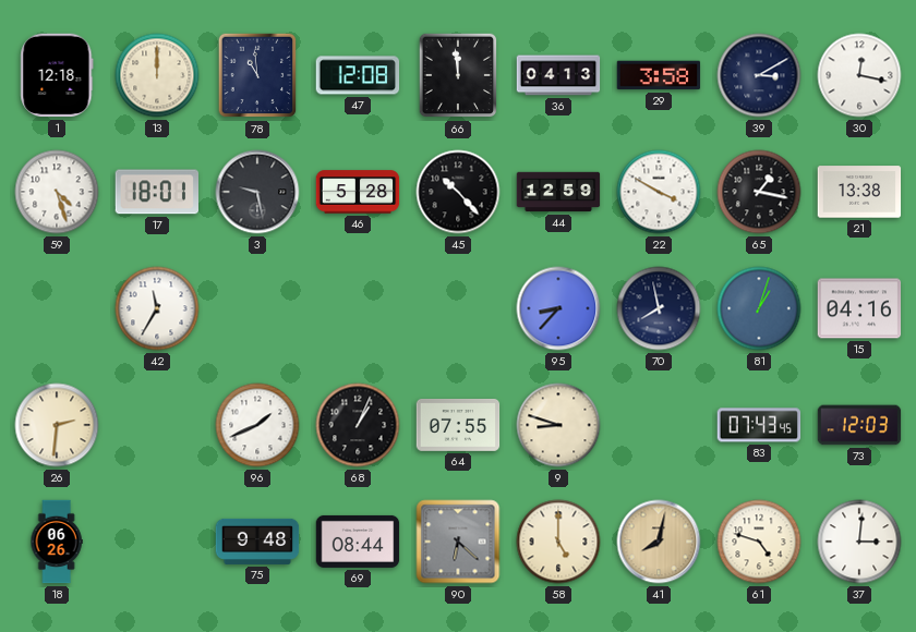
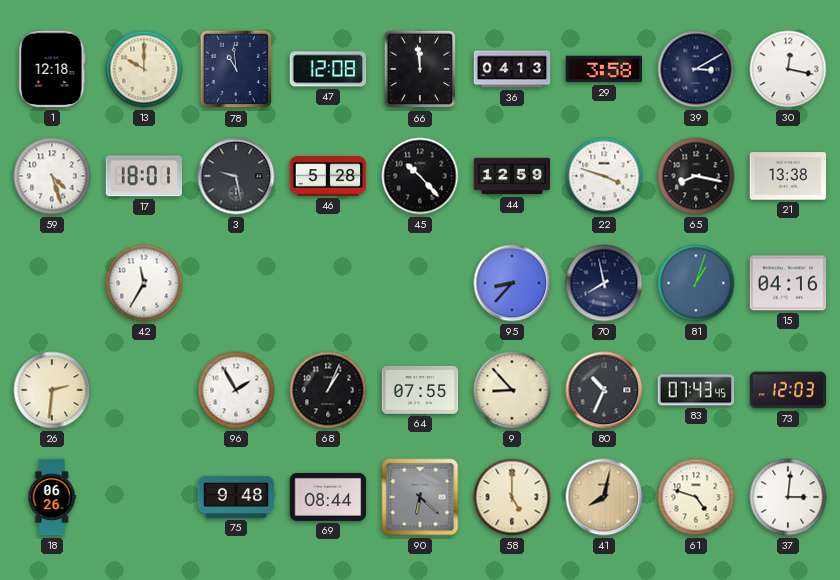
13: 12:00 -> 10:00
22: 3:50 -> 3:48
65: 1:17 -> 8:17
96: 1:41 -> 1:55
9: 8:48 -> 8:53
80: none -> 10:34
